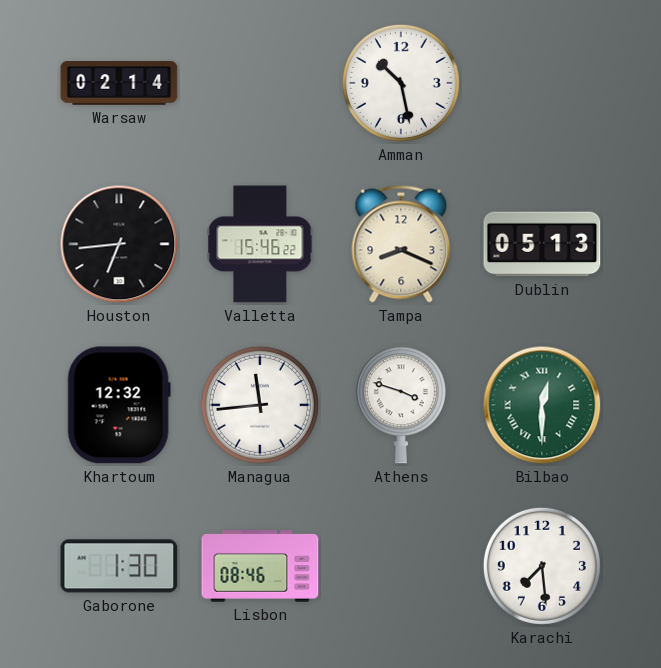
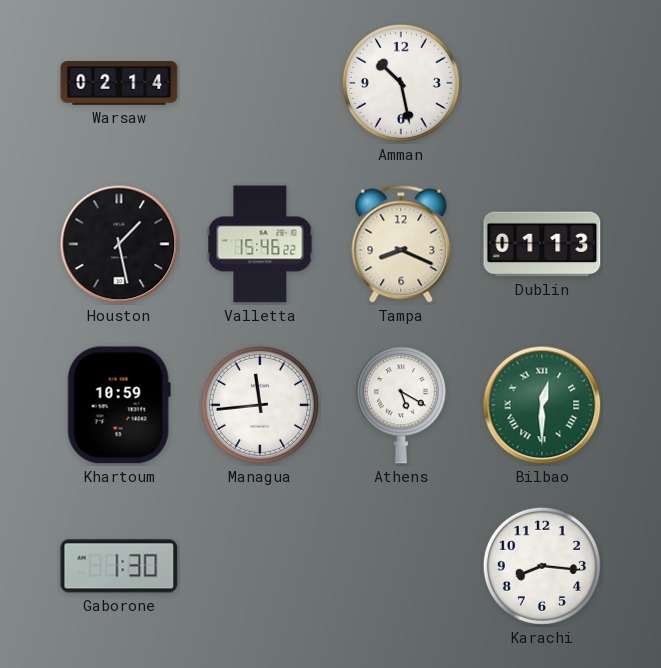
Houston: 6:44 -> 1:28
Dublin: 05:13 -> 01:13
Khartoum: 12:32 -> 10:59
Athens: 3:48 -> 5:20
Lisbon: 08:46 -> none
Karachi: 7:29 -> 8:16
